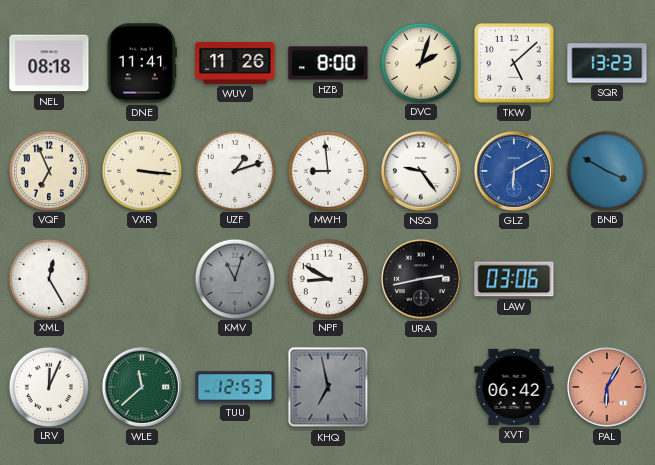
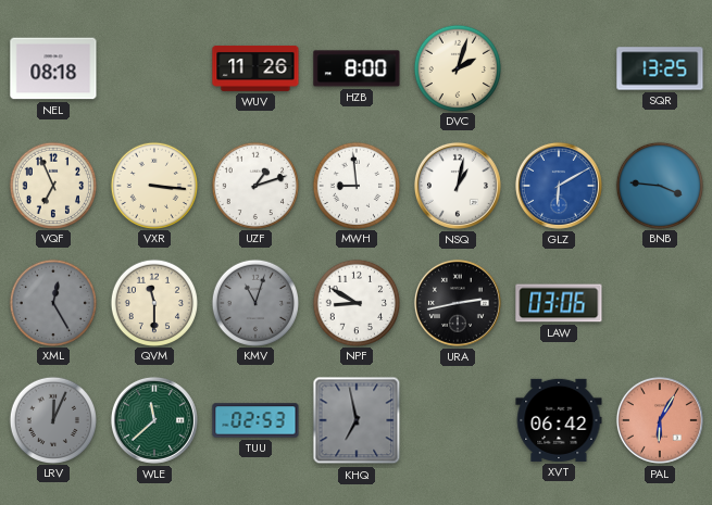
DNE: 11:41 -> none
TKW: 5:08 -> none
SQR: 13:23 -> 13:25
NSQ: 9:24 -> 1:02
BNB: 3:50 -> 3:46
XML dial: white -> grey
QVM: none -> 11:30
LRV dial: white -> grey
TUU: 12:53 -> 02:53
